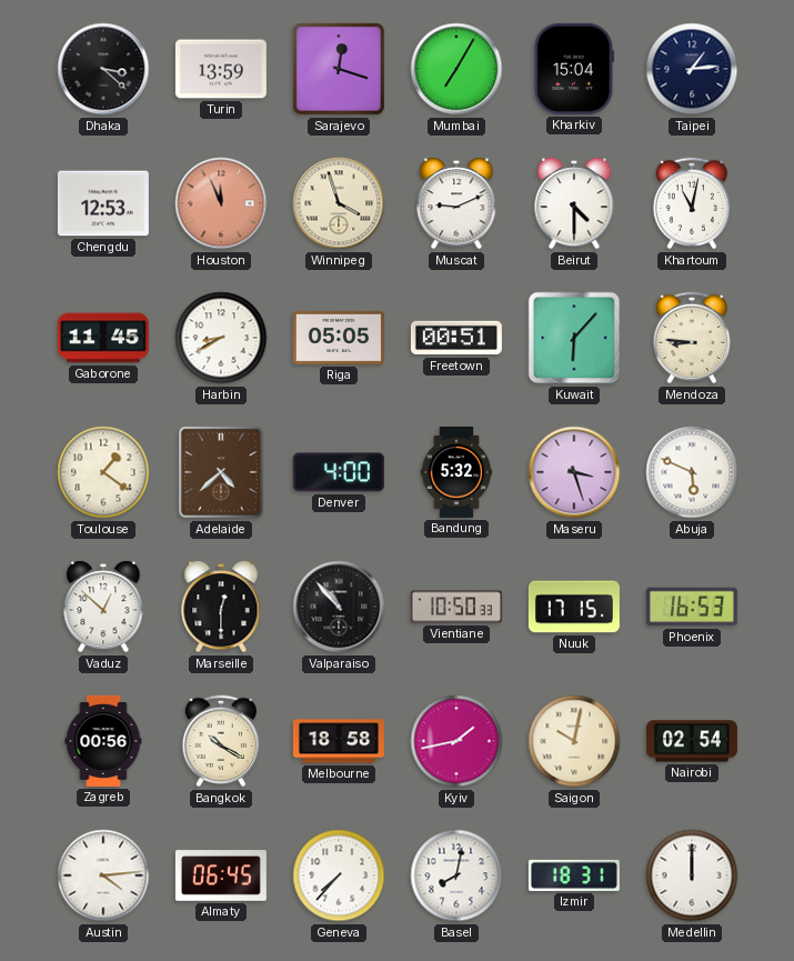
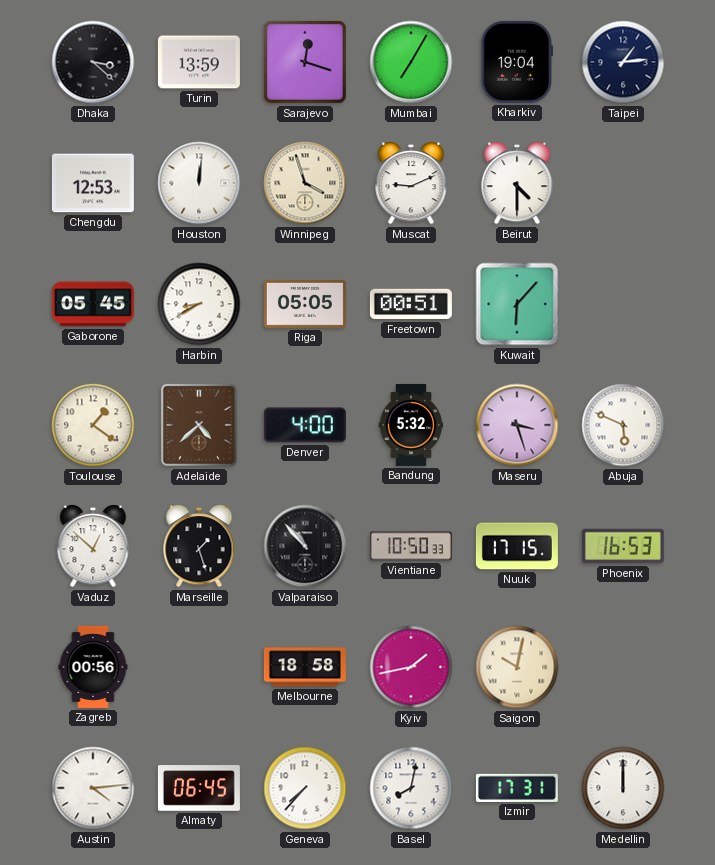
Kharkiv: 15:04 -> 19:04
Houston: 11:56 -> 12:01
Houston dial: salmon -> white
Khartoum: 11:02 -> none
Gaborone: 11:45 -> 05:45
Mendoza: 8:46 -> none
Marseille: 12:30 -> 1:27
Bangkok: 10:20 -> none
Nairobi: 02:54 -> none
Izmir: 18:31 -> 17:31
